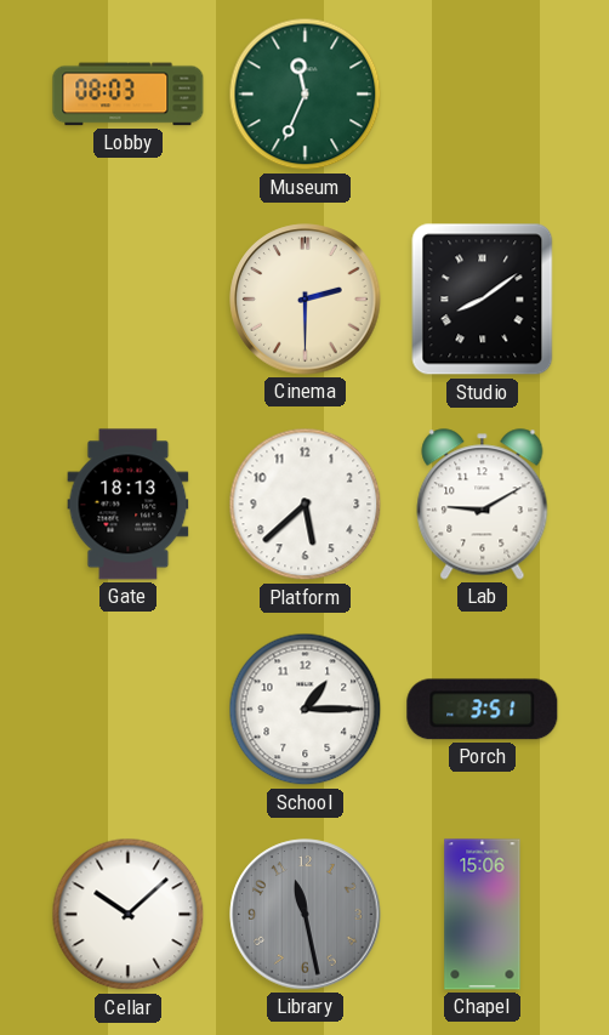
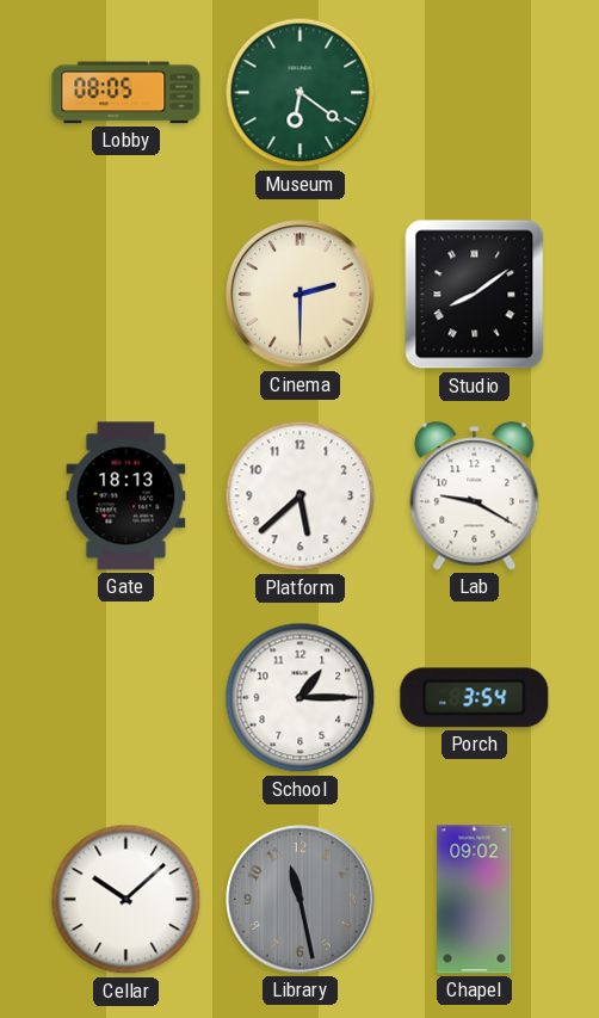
Lobby: 08:03 -> 08:05
Museum: 11:34 -> 6:21
Lab: 9:10 -> 9:20
Porch: 3:51 -> 3:54
Chapel: 15:06 -> 09:02
